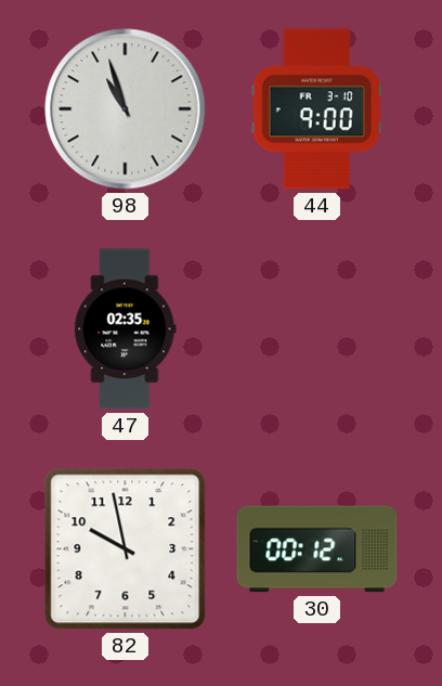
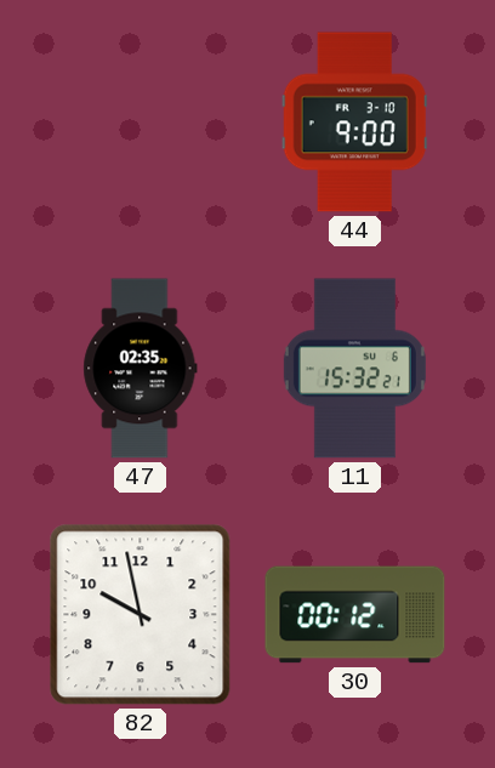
98: 10:57 -> none
11: none -> 15:32
